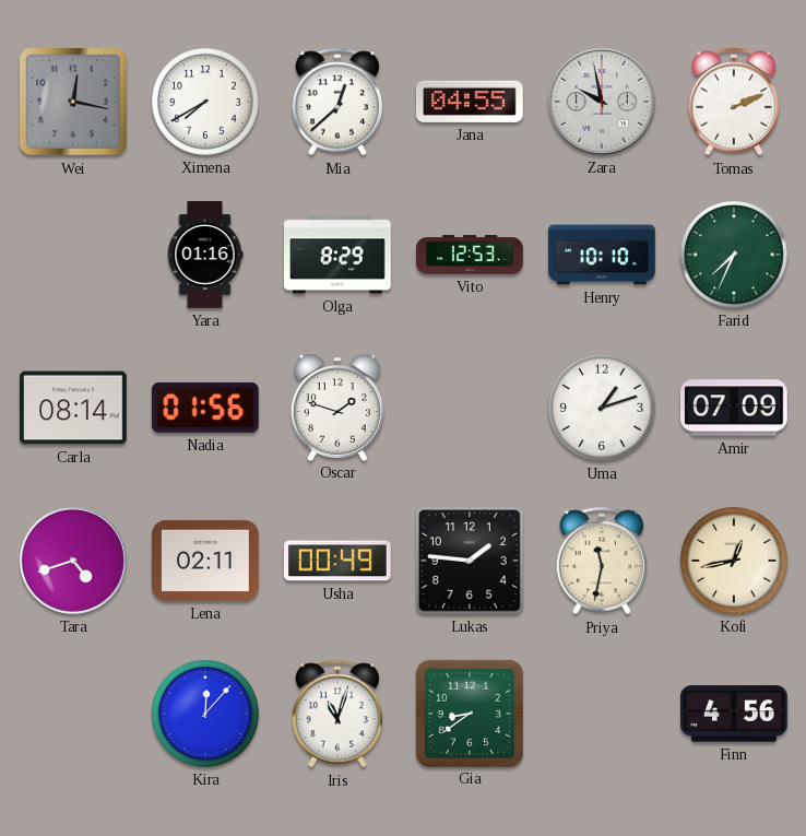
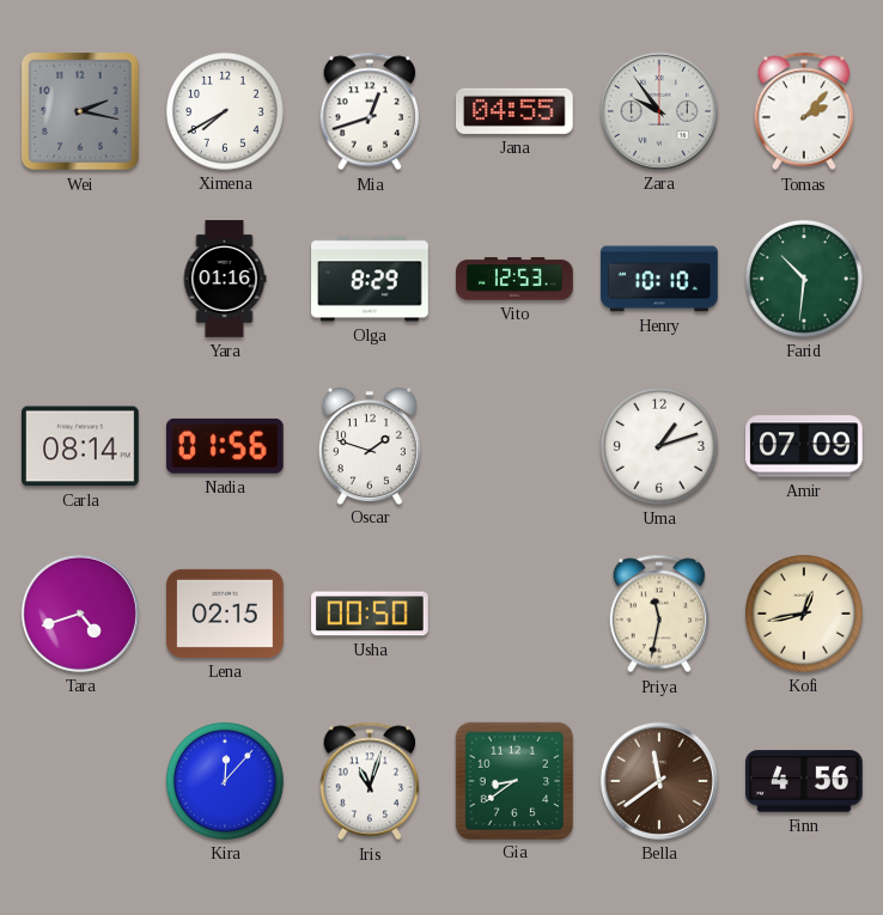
Wei: 12:17 -> 2:17
Mia: 12:38 -> 12:42
Zara: 9:58 -> 9:54
Tomas: 2:11 -> 2:07
Farid: 7:34 -> 10:31
Lena: 02:11 -> 02:15
Usha: 00:49 -> 00:50
Lukas: 1:46 -> none
Bella: none -> 11:39
